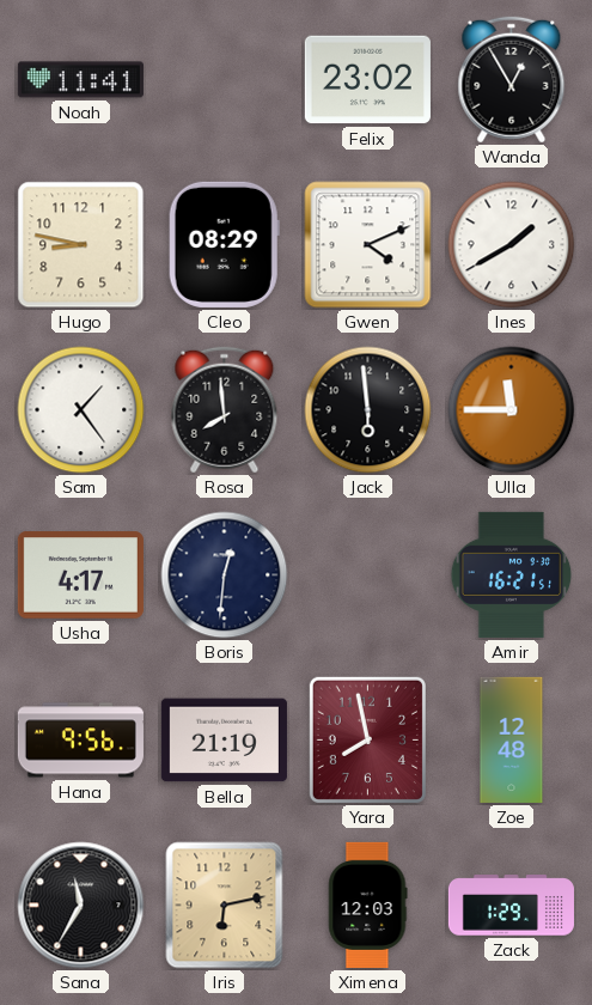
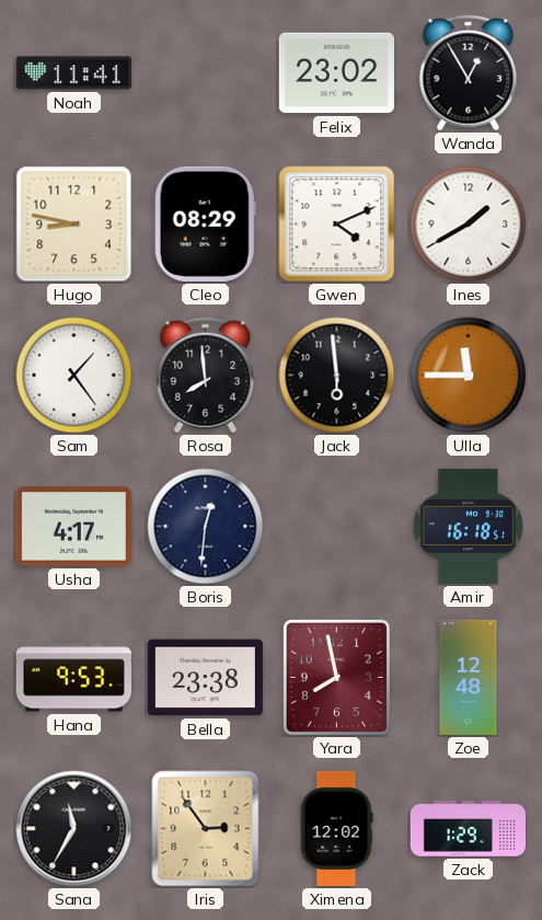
Amir: 16:21 -> 16:18
Hana: 9:56 -> 9:53
Bella: 21:19 -> 23:38
Iris: 6:13 -> 2:54
Ximena: 12:03 -> 12:02
